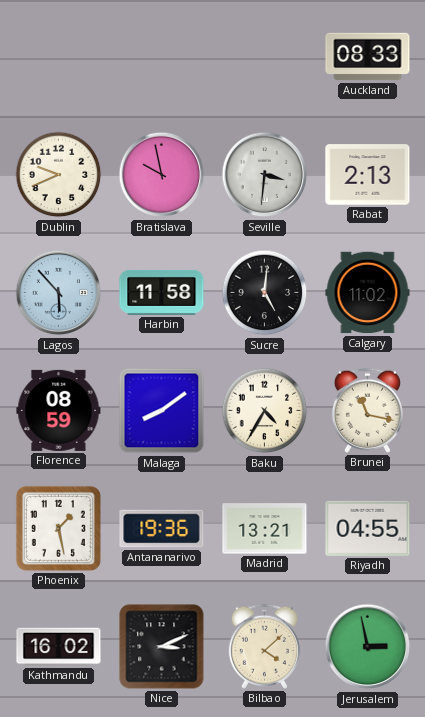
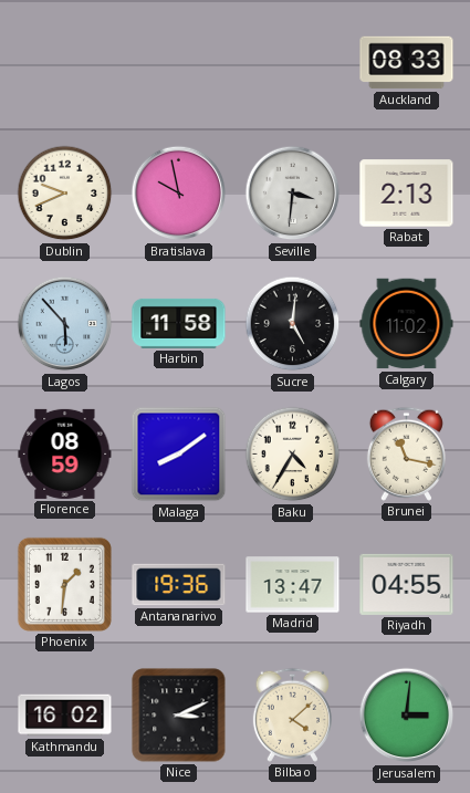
Phoenix: 1:28 -> 1:31
Madrid: 13:21 -> 13:47
Jerusalem: 2:58 -> 3:01
